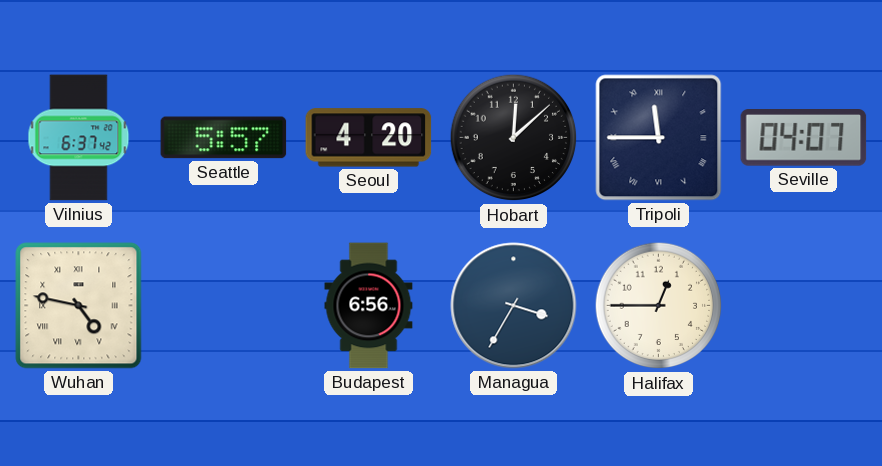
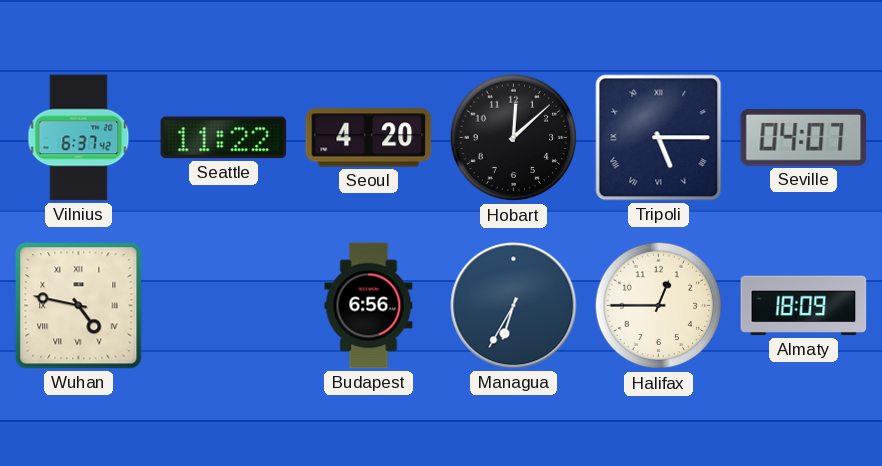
Seattle: 5:57 -> 11:22
Tripoli: 11:45 -> 5:15
Managua: 3:35 -> 6:35
Almaty: none -> 18:09
